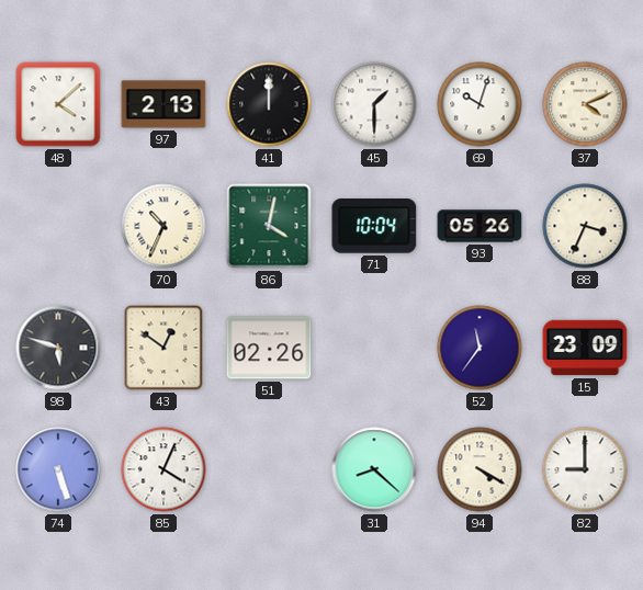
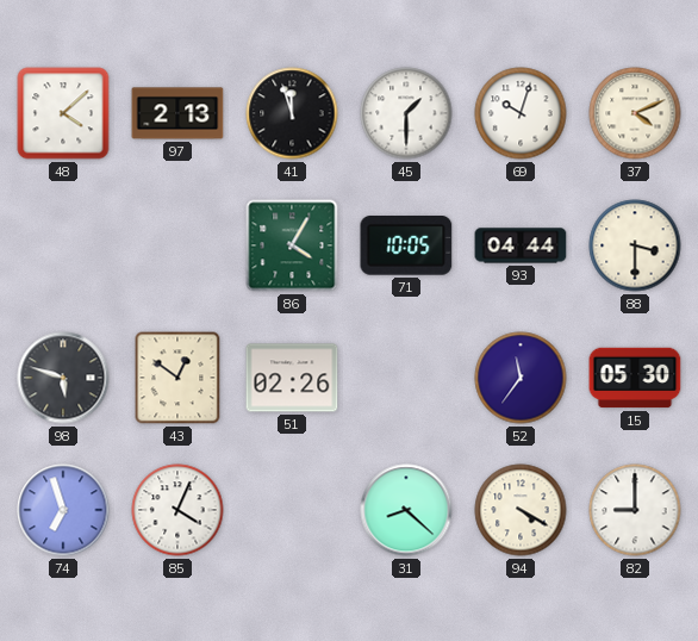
41: 12:00 -> 11:57
70: 10:34 -> none
86: 4:02 -> 4:05
71: 10:04 -> 10:05
93: 05:26 -> 04:44
88: 3:34 -> 3:30
15: 23:09 -> 05:30
74: 5:27 -> 6:57
